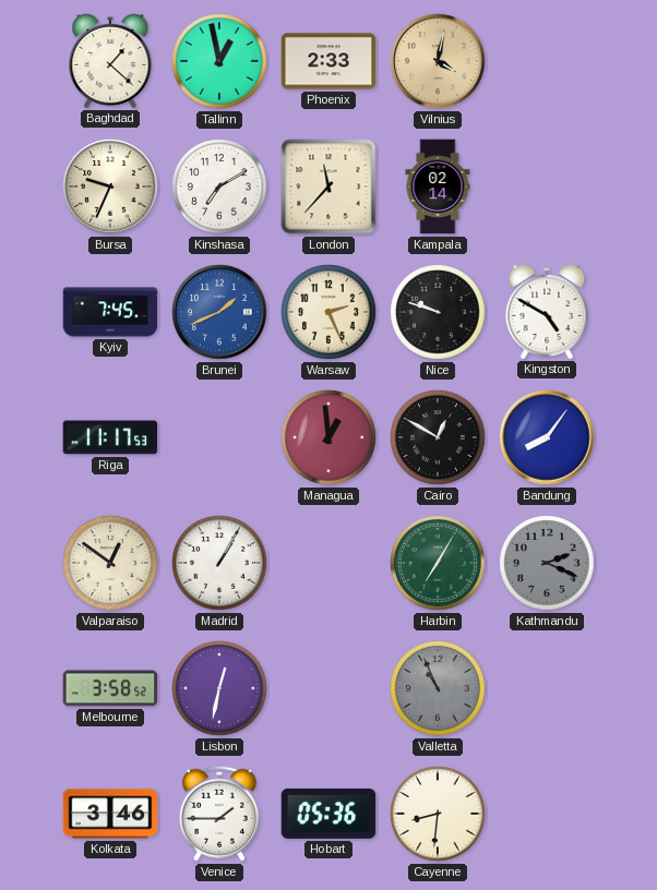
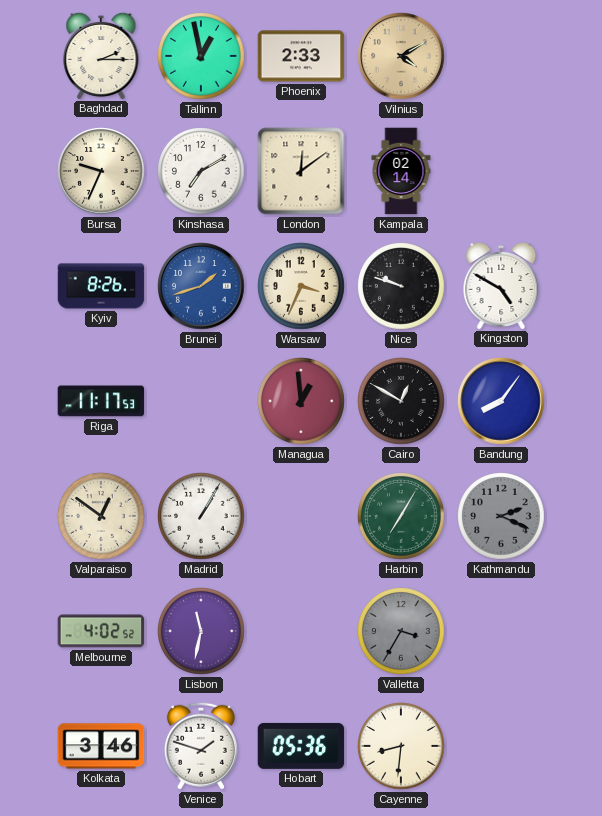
Baghdad: 1:22 -> 2:15
Vilnius: 4:02 -> 4:10
London: 11:37 -> 12:09
Kyiv: 7:45 -> 8:26
Brunei: 1:41 -> 1:42
Warsaw: 2:26 -> 3:34
Melbourne: 3:58 -> 4:02
Lisbon: 12:32 -> 11:32
Valletta: 10:56 -> 3:35
Venice: 1:45 -> 1:48
